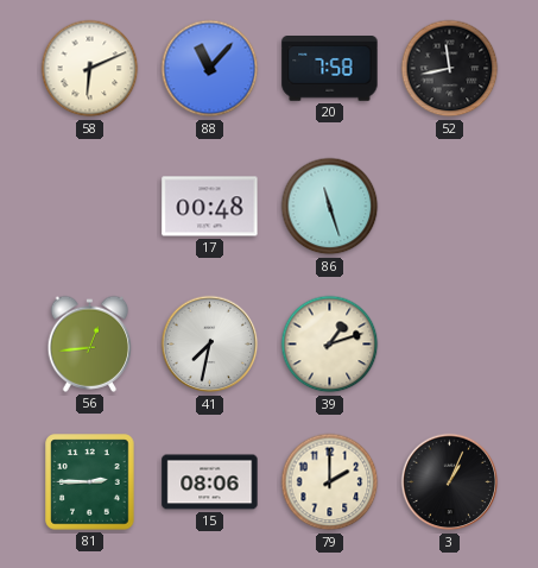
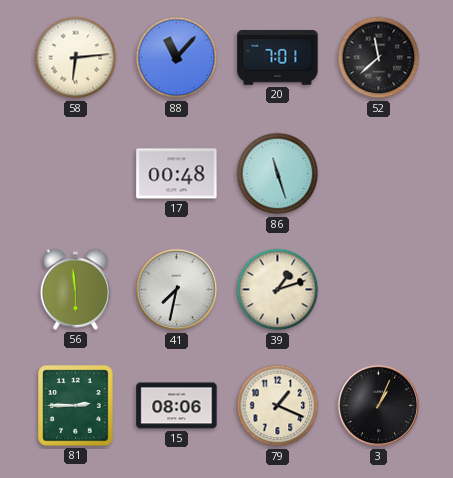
58: 6:11 -> 6:14
20: 7:58 -> 7:01
52: 11:43 -> 11:38
56: 12:44 -> 5:59
79: 2:00 -> 1:19
